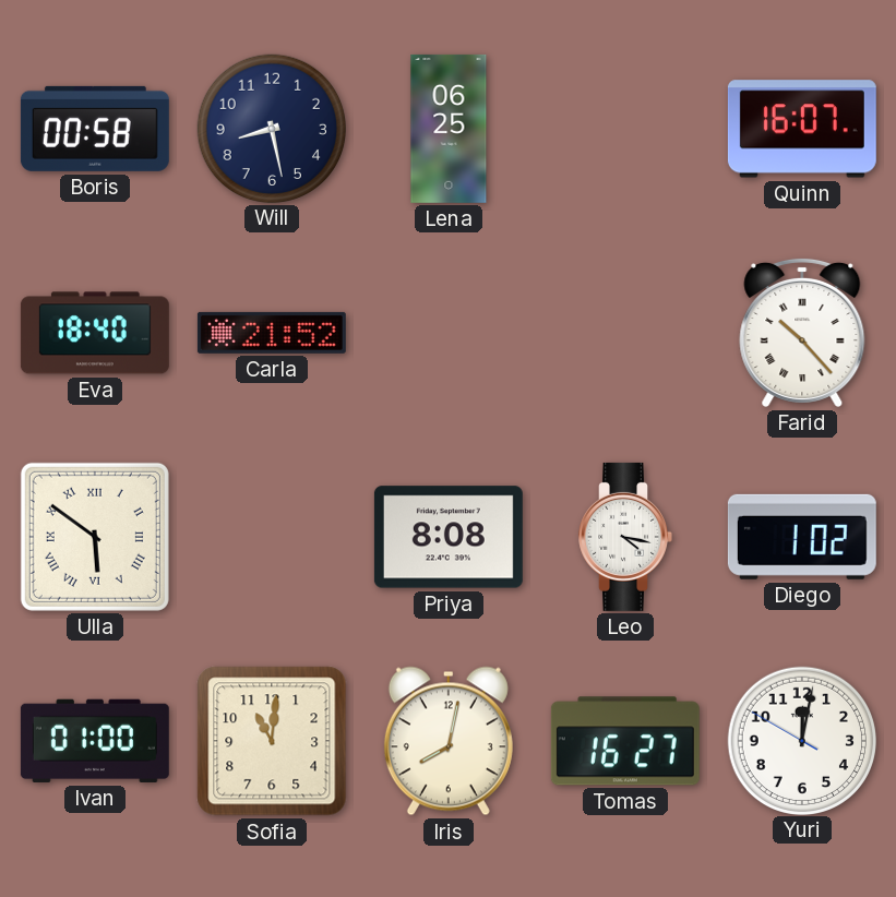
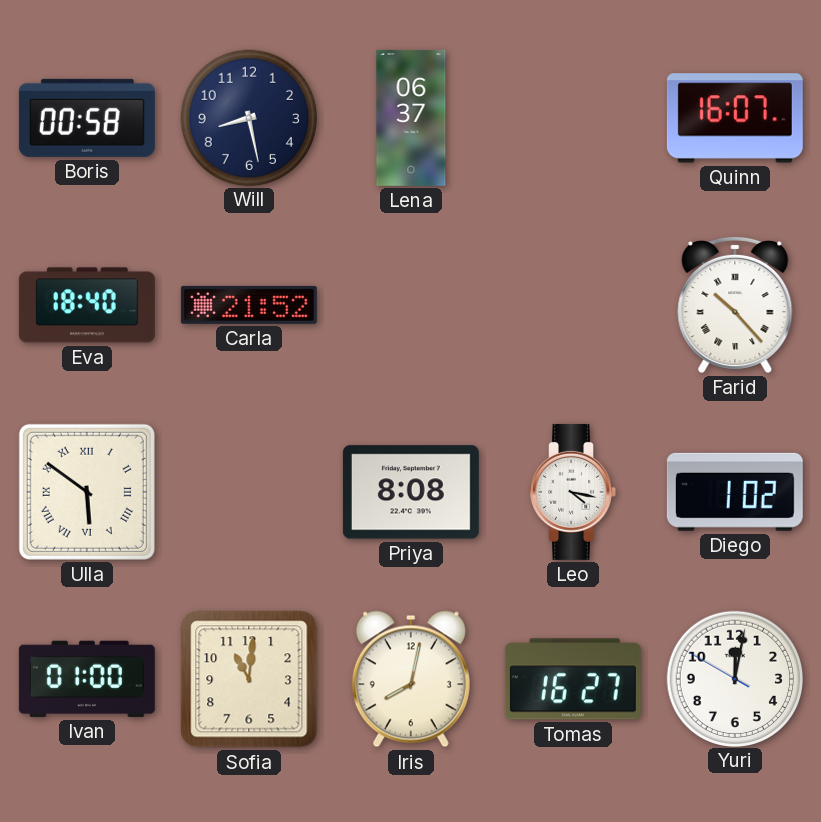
Lena: 06:25 -> 06:37
